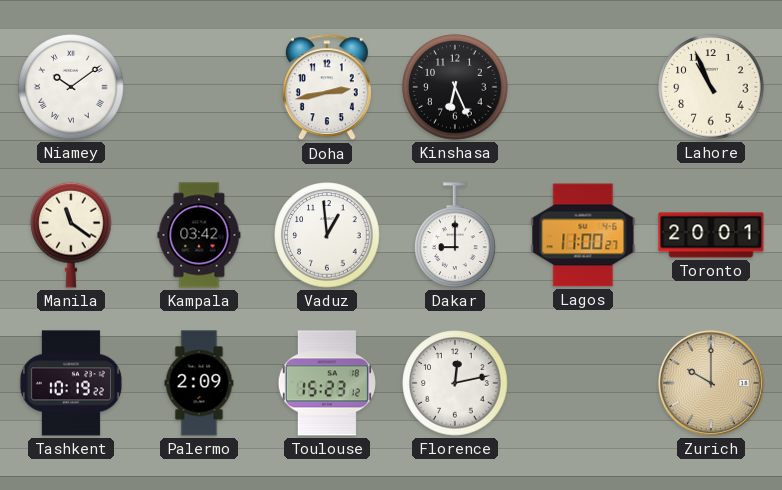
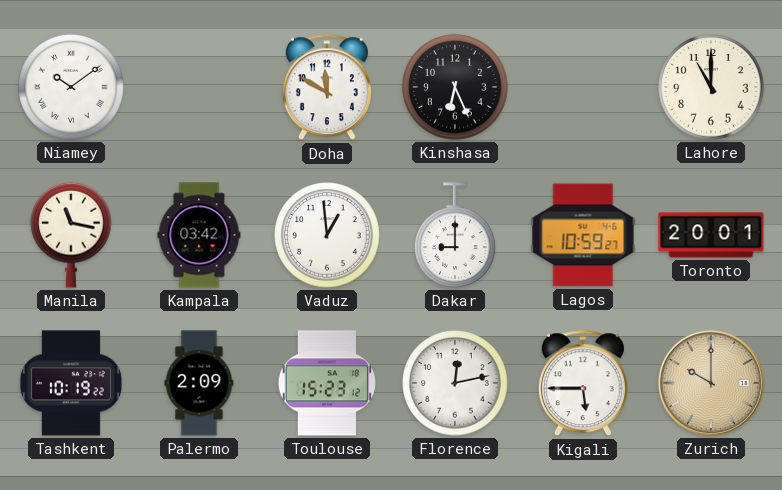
Doha: 2:43 -> 11:50
Lahore: 10:56 -> 11:00
Manila: 11:21 -> 11:17
Lagos: 11:00 -> 10:59
Kigali: none -> 5:45
